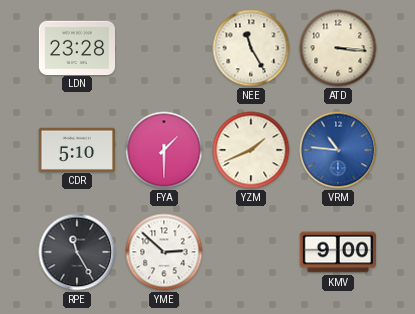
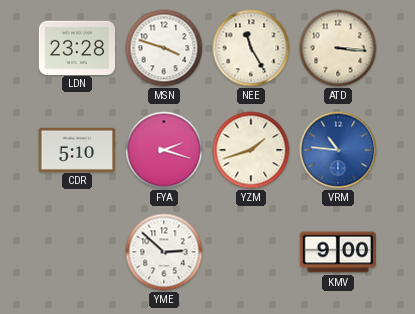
MSN: none -> 3:48
FYA: 1:30 -> 2:18
YZM: 1:41 -> 1:42
RPE: 11:25 -> none
